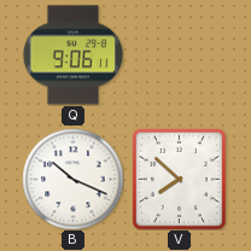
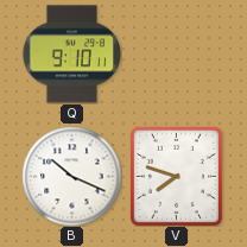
Q: 9:06 -> 9:10
V: 7:52 -> 7:48
